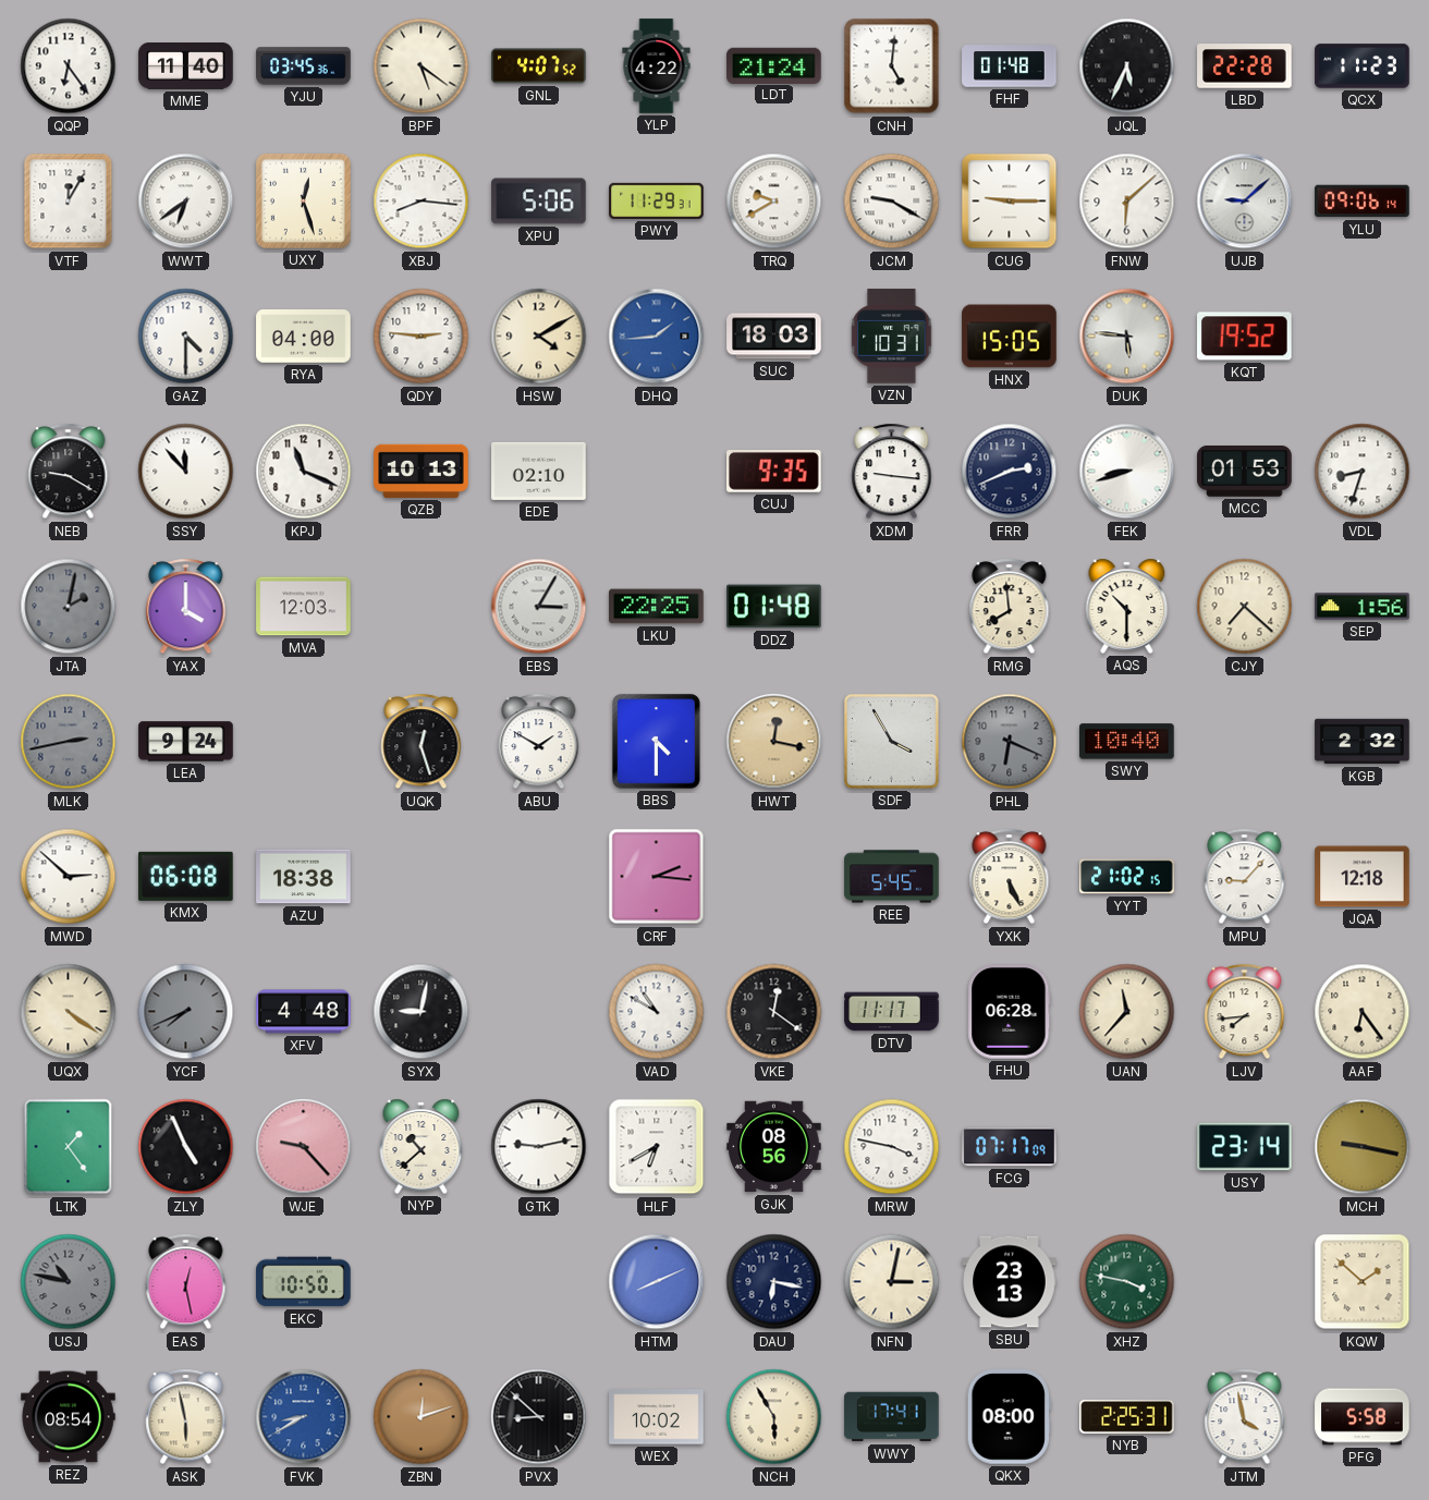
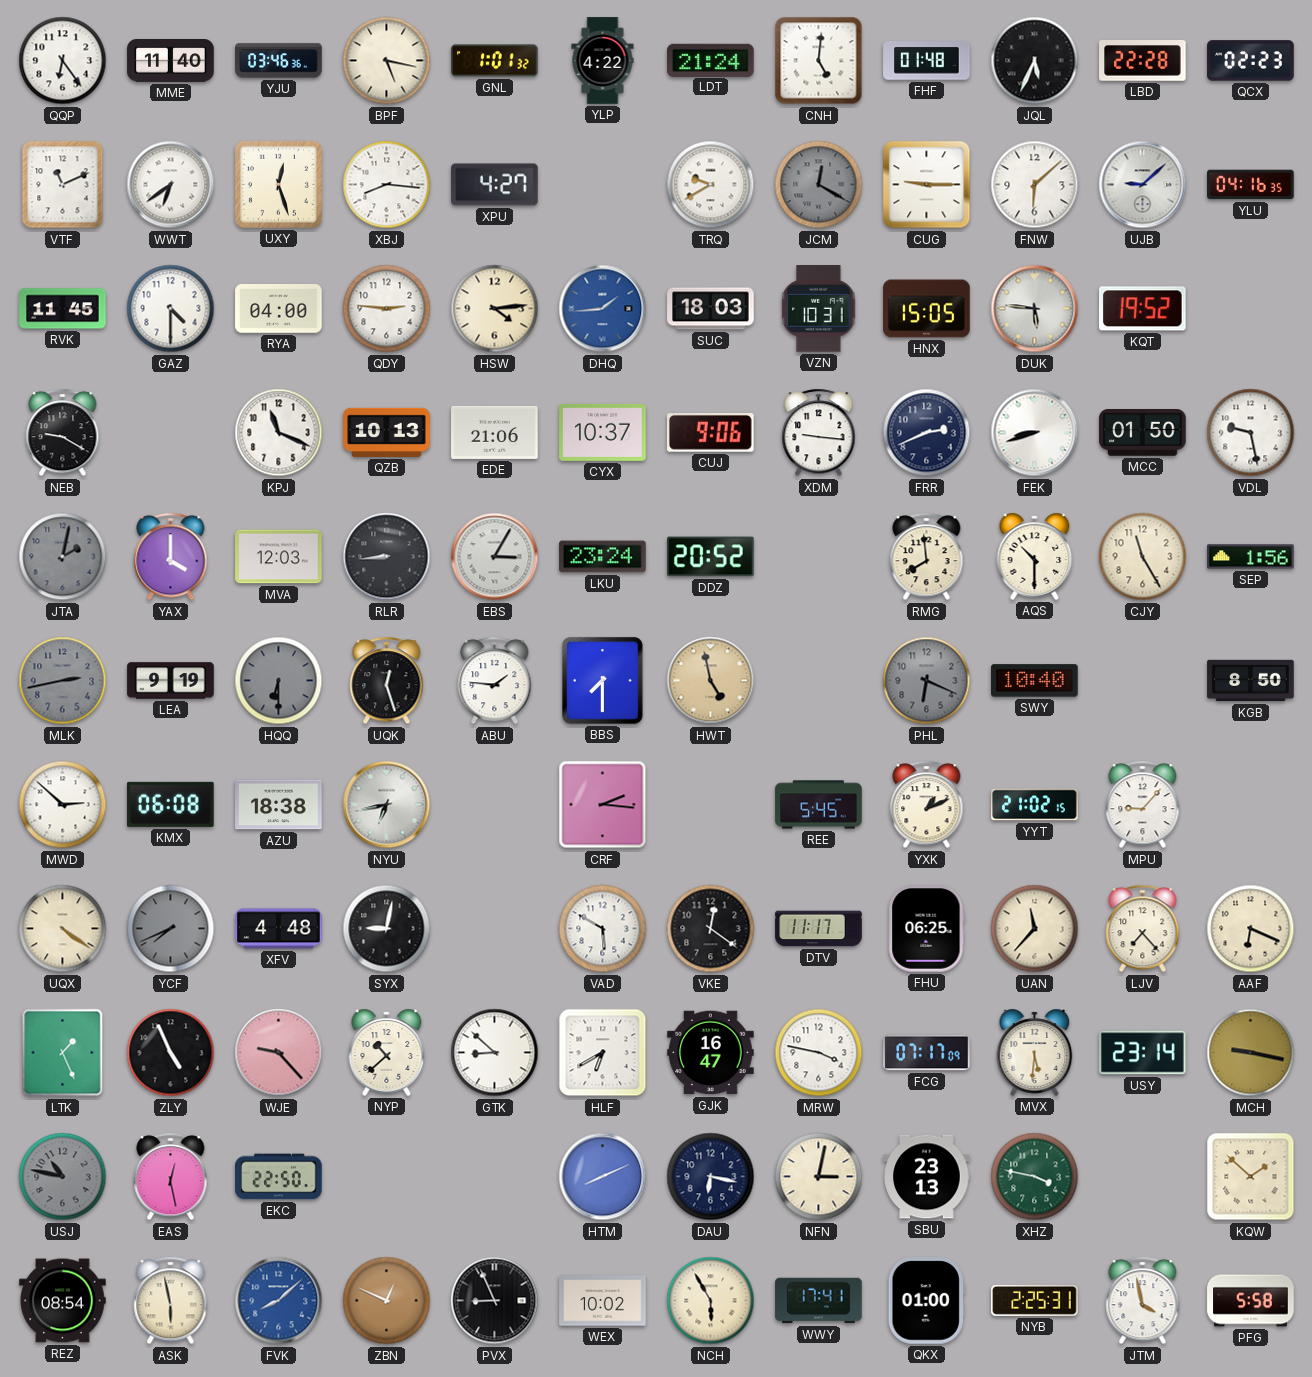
YJU: 03:45 -> 03:46
BPF: 5:21 -> 5:17
GNL: 4:07 -> 1:01
QCX: 11:23 -> 02:23
VTF: 12:05 -> 11:11
XPU: 5:06 -> 4:27
PWY: 11:29 -> none
JCM: 9:20 -> 12:20
JCM dial: white -> grey
YLU: 09:06 -> 04:16
RVK: none -> 11:45
HSW: 4:10 -> 4:14
SSY: 11:53 -> none
EDE: 02:10 -> 21:06
CYX: none -> 10:37
CUJ: 9:35 -> 9:06
MCC: 01:53 -> 01:50
VDL: 8:33 -> 9:28
RLR: none -> 8:44
LKU: 22:25 -> 23:24
DDZ: 01:48 -> 20:52
CJY: 7:22 -> 11:25
LEA: 9:24 -> 9:19
HQQ: none -> 6:30
ABU: 1:50 -> 1:46
BBS: 4:30 -> 7:30
HWT: 12:17 -> 4:58
SDF: 3:55 -> none
KGB: 2:32 -> 8:50
NYU: none -> 6:43
YXK: 5:26 -> 1:11
JQA: 12:18 -> none
VAD: 10:50 -> 5:50
FHU: 06:28 -> 06:25
LJV: 7:44 -> 7:23
AAF: 6:24 -> 6:19
LTK: 1:24 -> 1:26
GTK: 9:13 -> 8:52
GJK: 08:56 -> 16:47
MVX: none -> 5:31
EKC: 10:50 -> 22:50
FVK: 8:40 -> 8:08
ZBN: 12:12 -> 12:49
PVX: 8:52 -> 8:56
QKX: 08:00 -> 01:00
